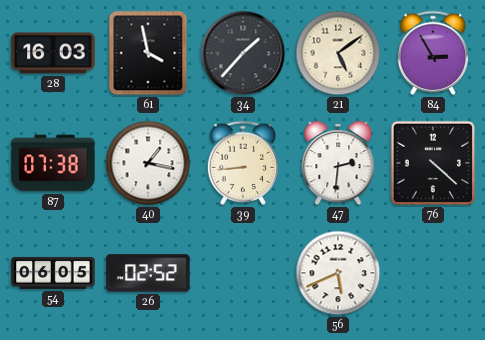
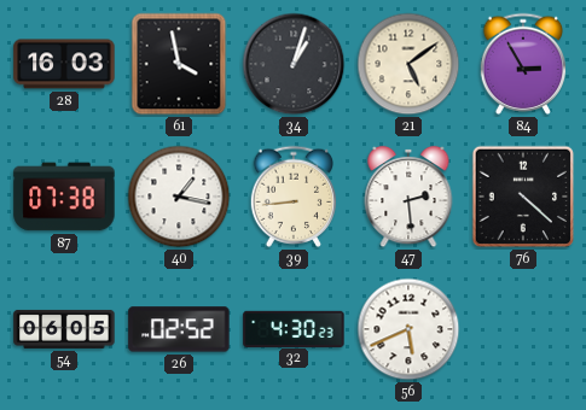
34: 1:37 -> 1:03
47: 2:31 -> 2:29
32: none -> 4:30
